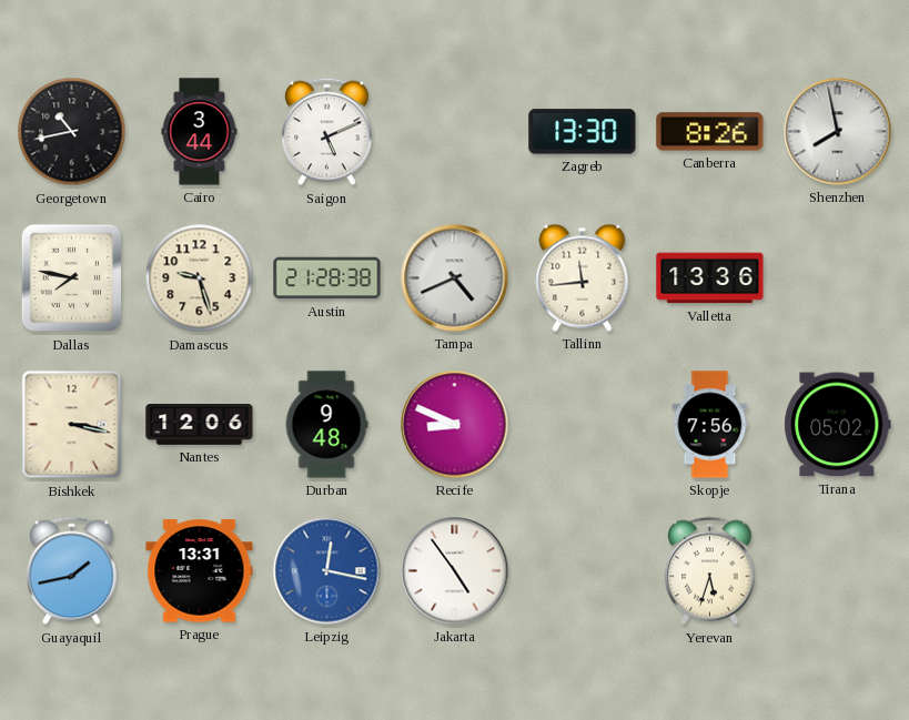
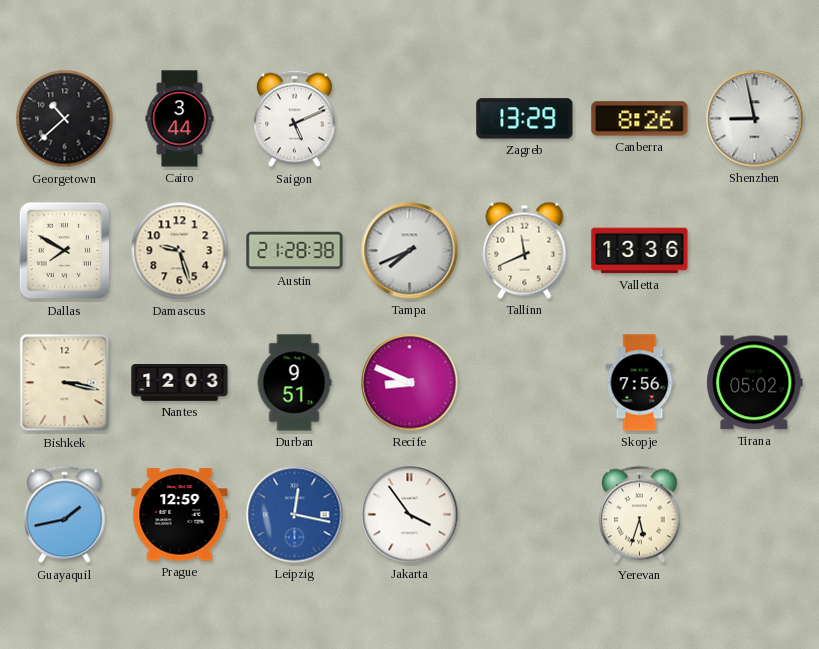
Georgetown: 10:43 -> 10:38
Zagreb: 13:30 -> 13:29
Shenzhen: 7:58 -> 8:58
Dallas: 7:47 -> 7:50
Tampa: 4:41 -> 7:41
Tallinn: 11:44 -> 11:41
Nantes: 12:06 -> 12:03
Durban: 9:48 -> 9:51
Prague: 13:31 -> 12:59
Jakarta: 4:54 -> 3:54
